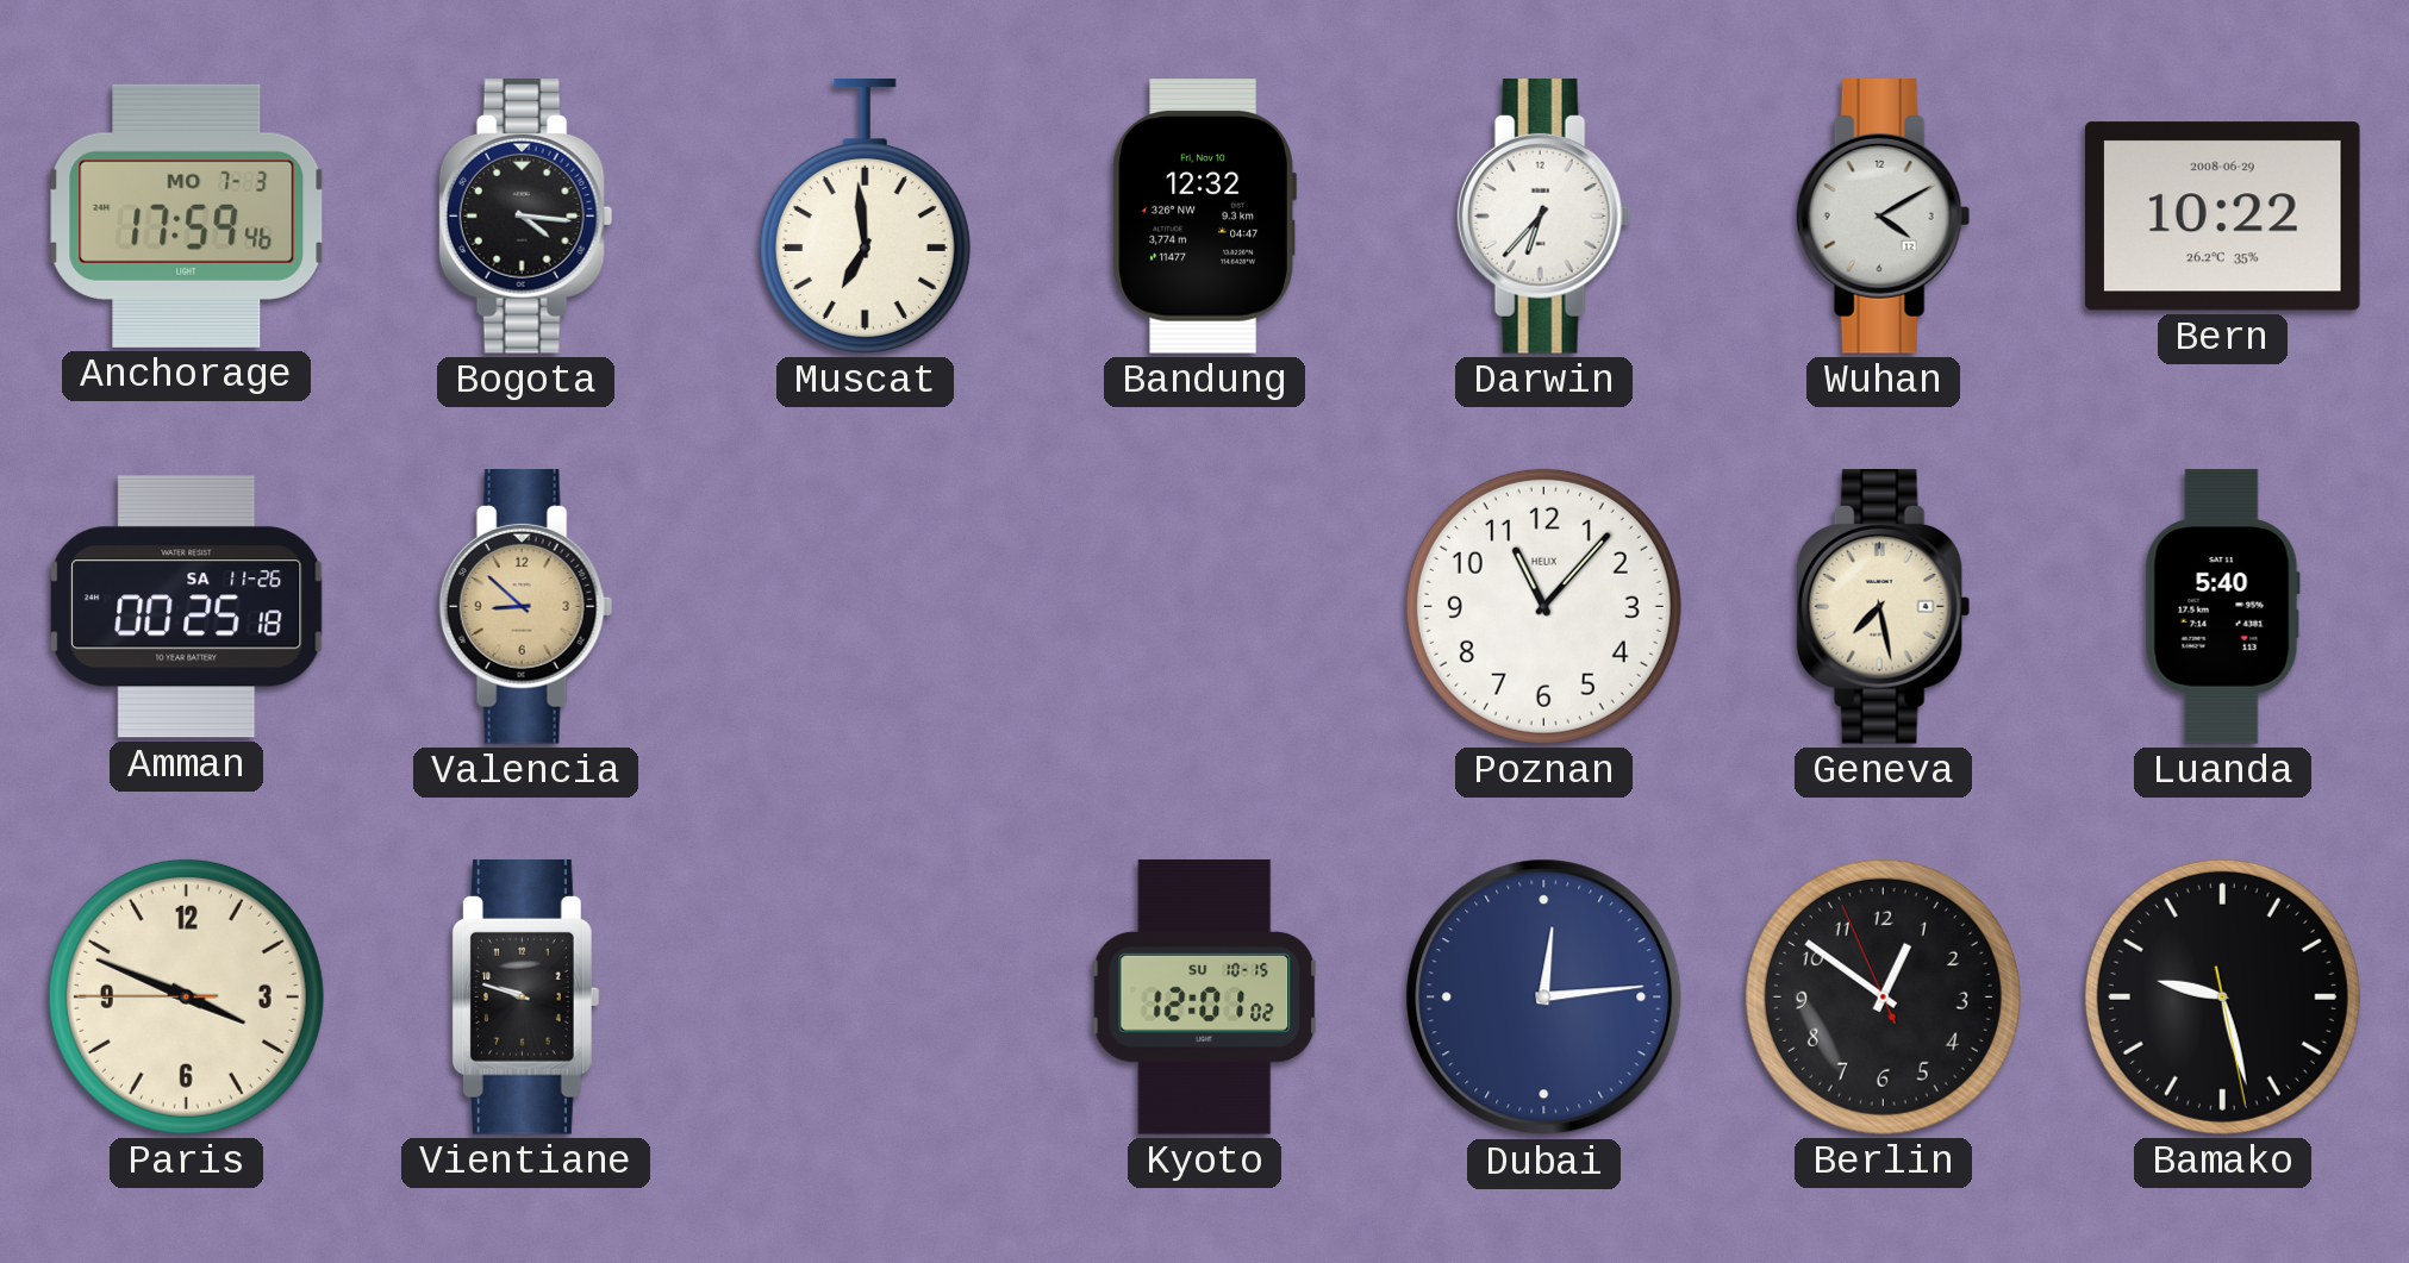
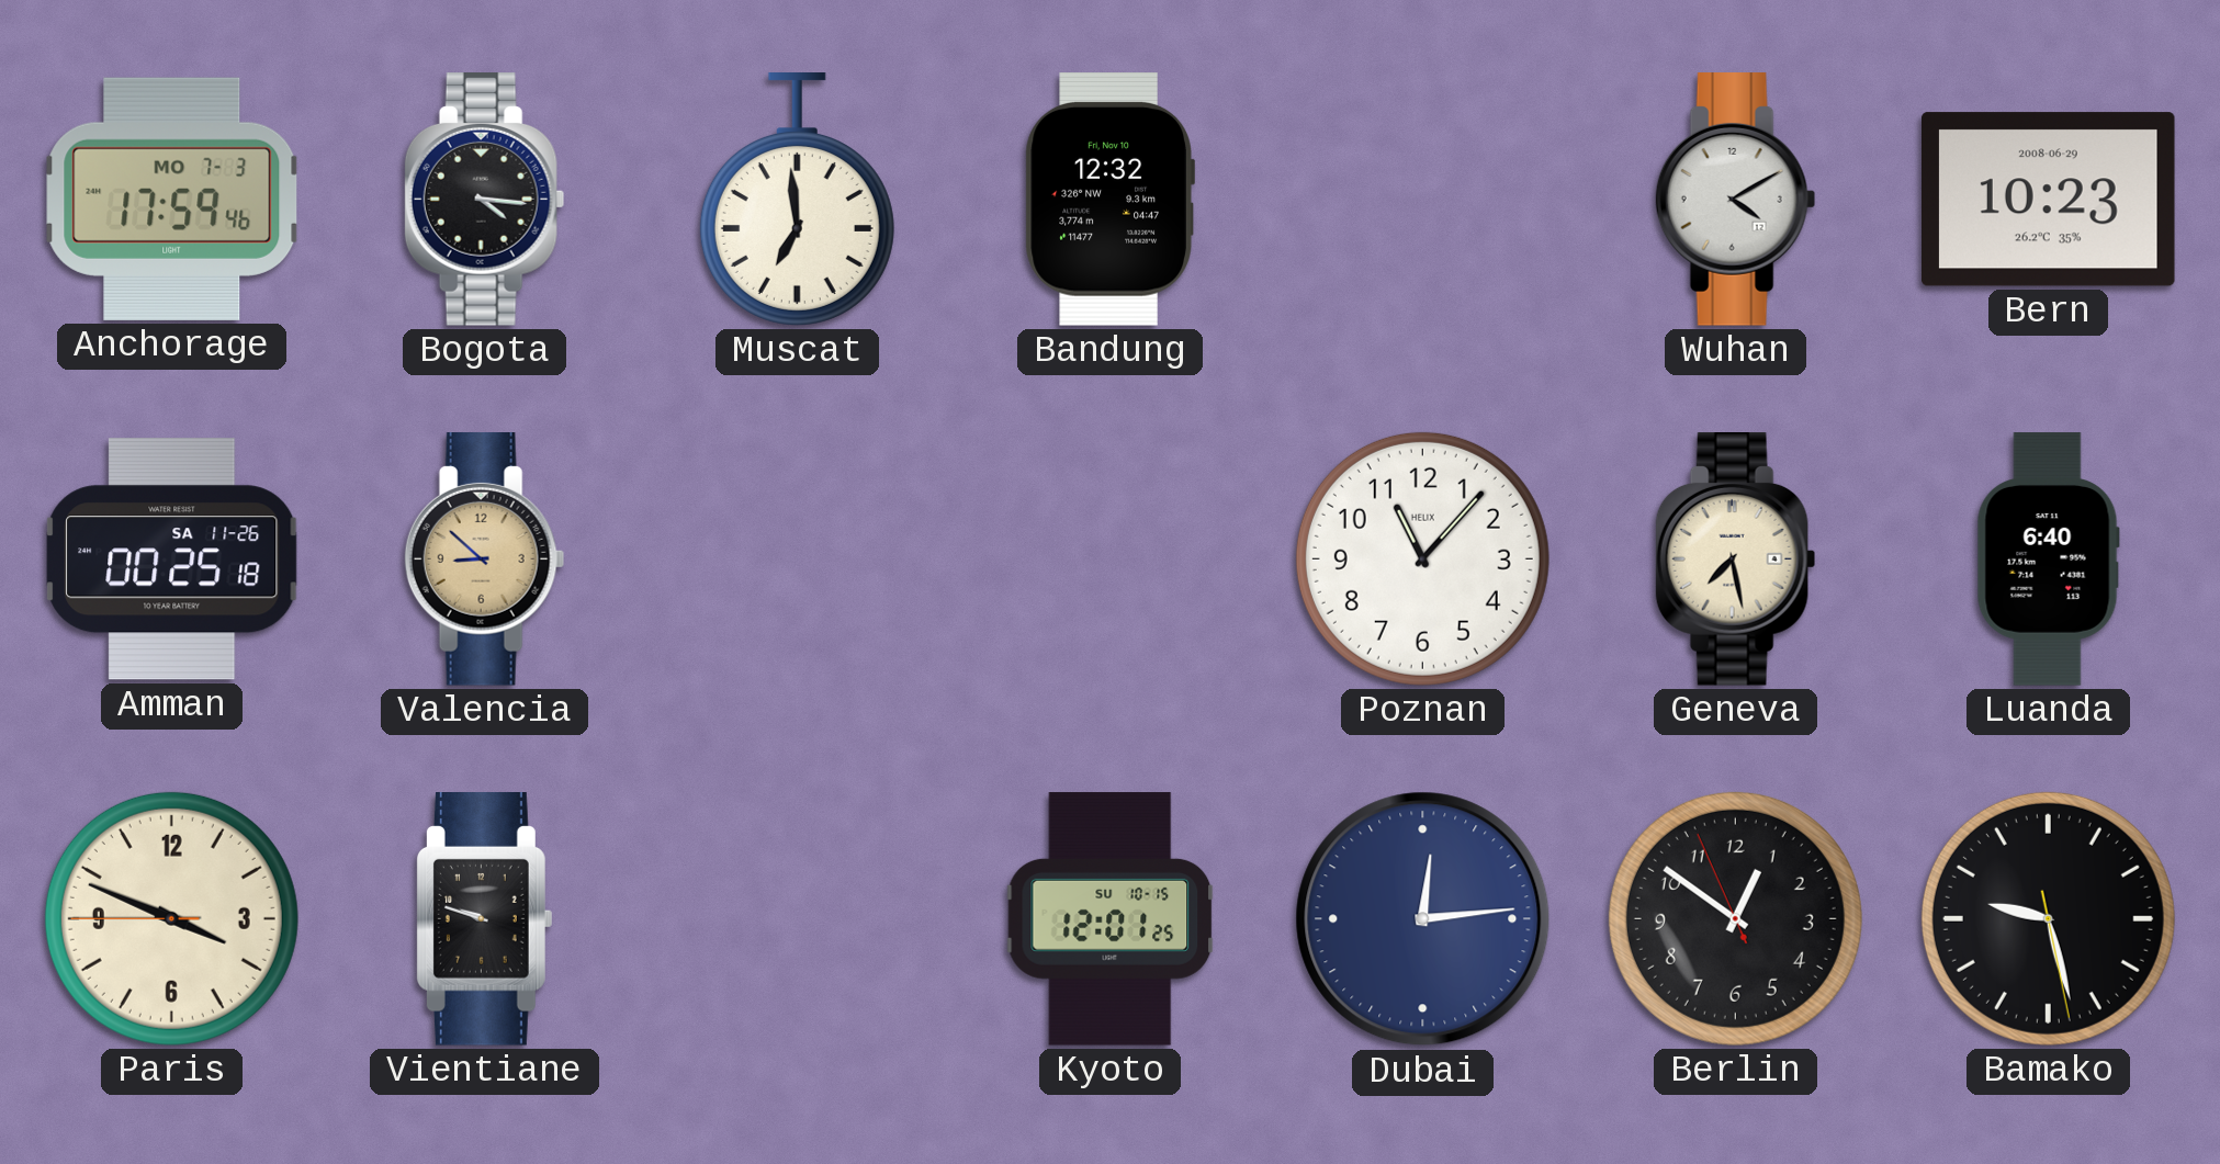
Darwin: 6:37 -> none
Bern: 10:22 -> 10:23
Luanda: 5:40 -> 6:40
Kyoto: 12:01:02 -> 12:01:25
